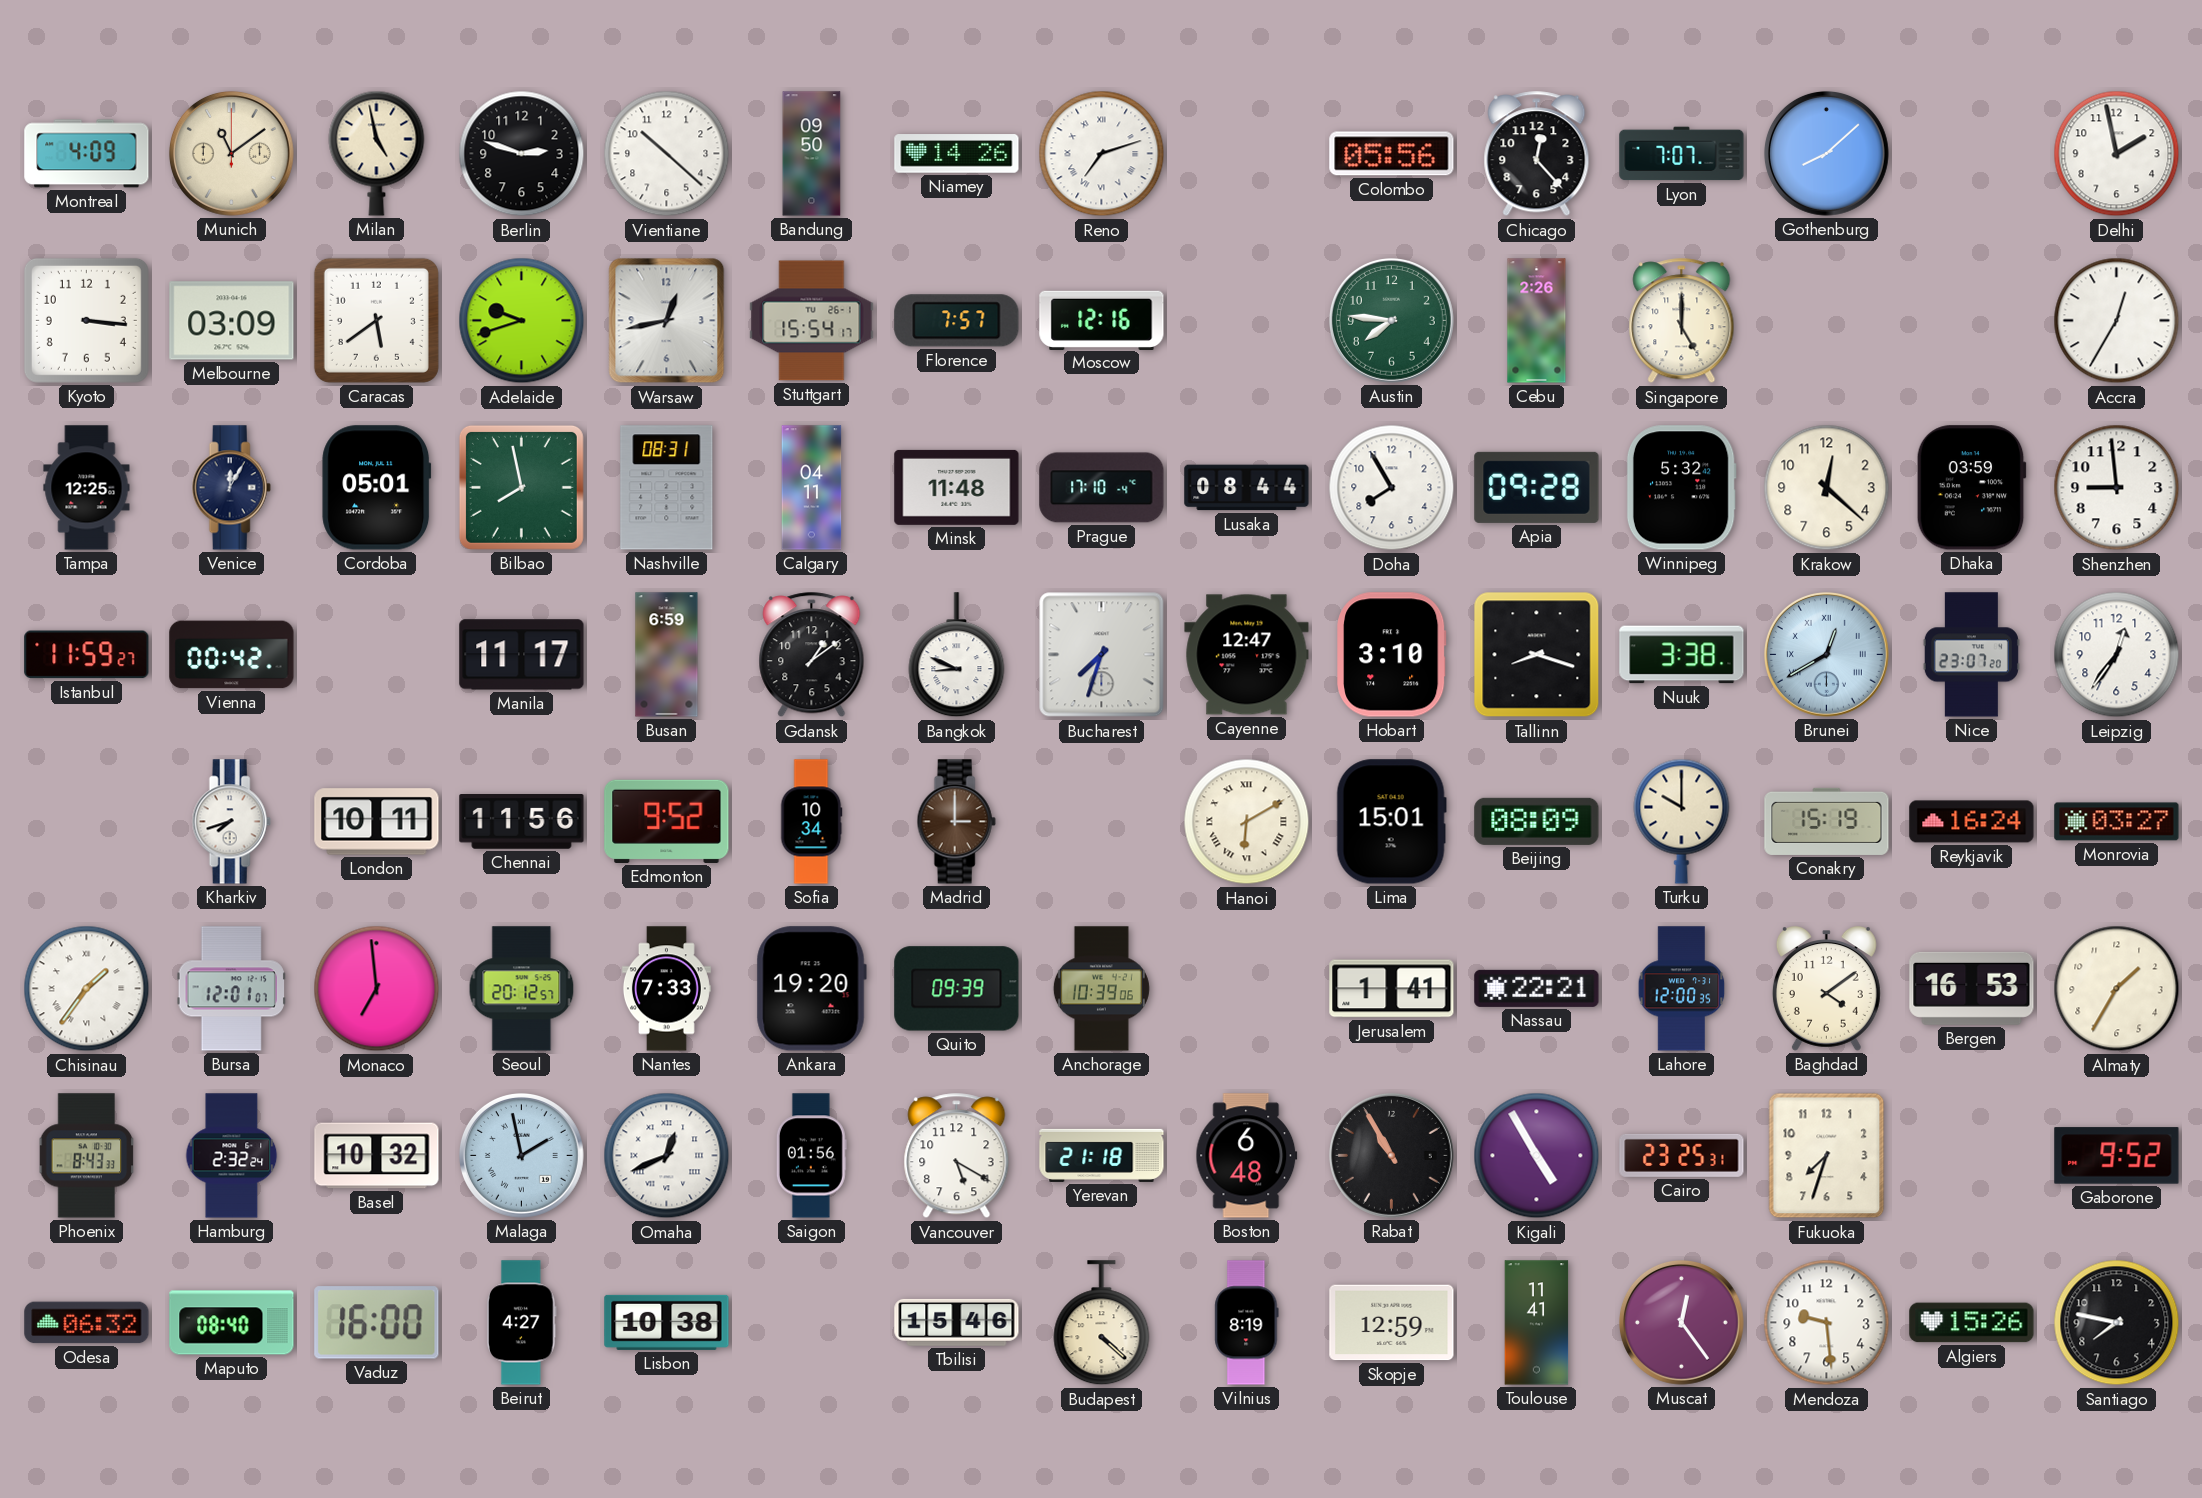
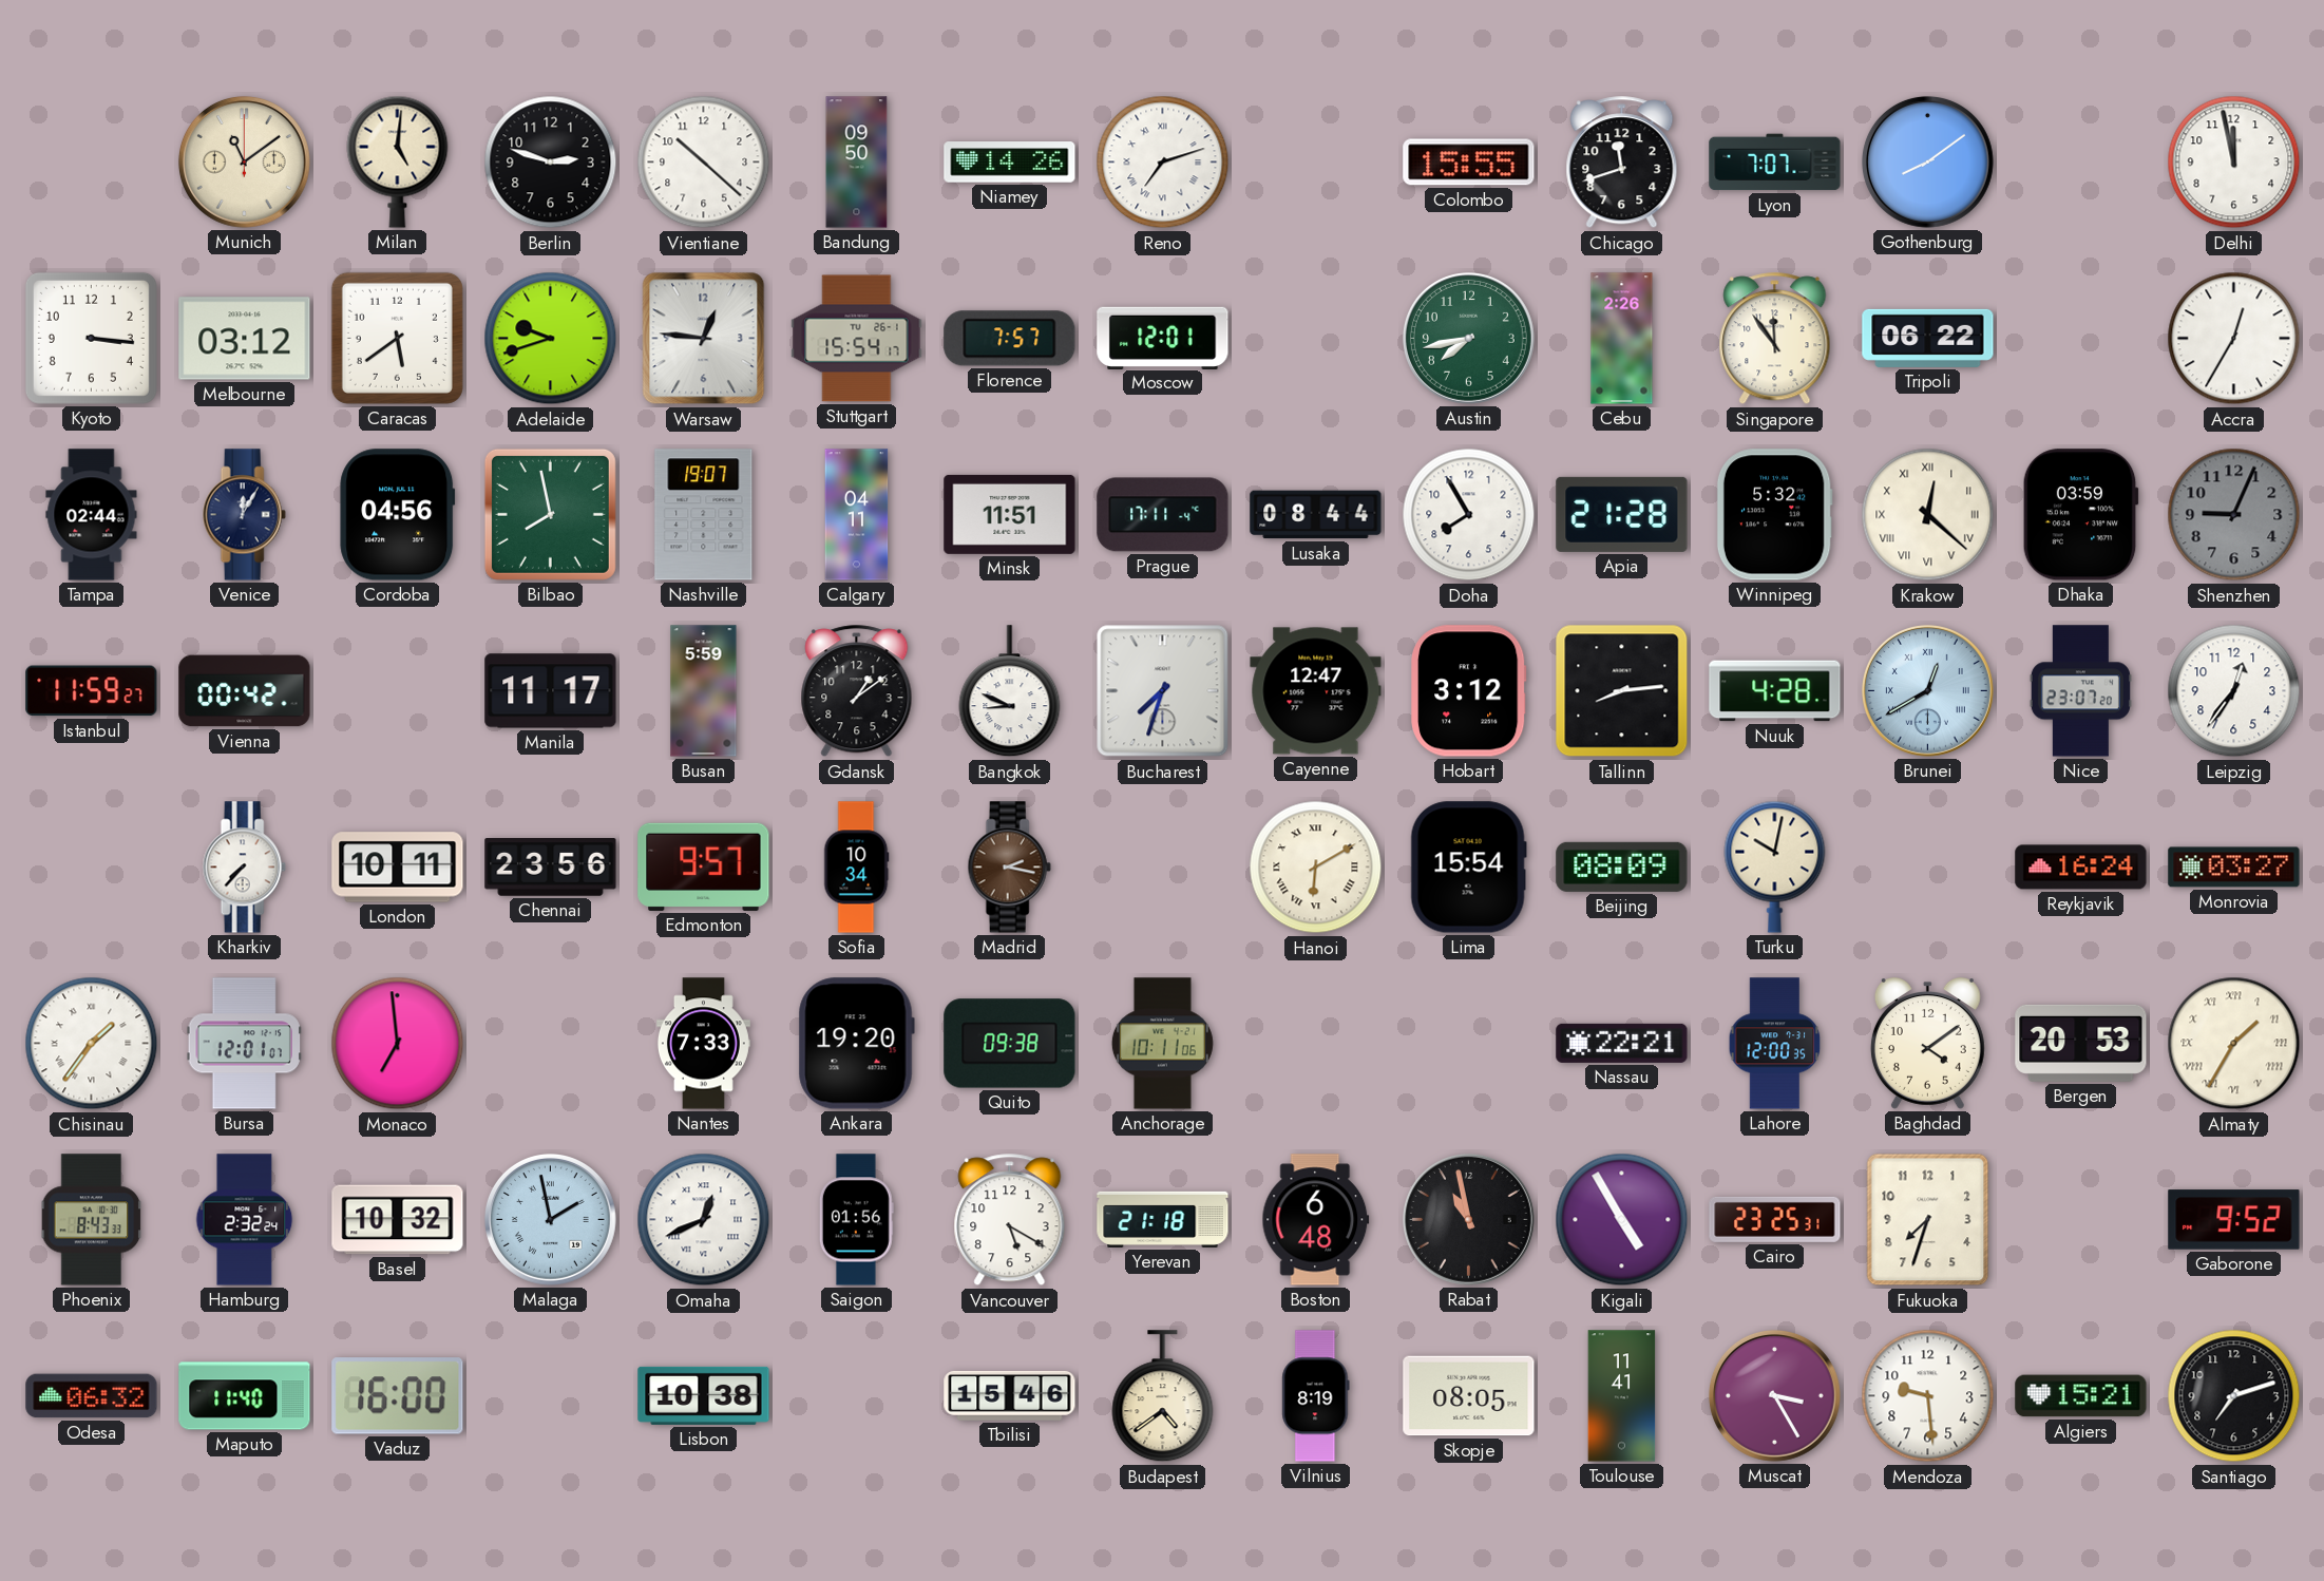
Montreal: 4:09 -> none
Milan: 4:58 -> 5:01
Colombo: 05:56 -> 15:55
Chicago: 12:23 -> 11:42
Gothenburg: 8:08 -> 8:09
Delhi: 1:58 -> 11:58
Melbourne: 03:09 -> 03:12
Warsaw: 12:43 -> 12:46
Moscow: 12:16 -> 12:01
Austin: 7:46 -> 7:43
Singapore: 5:00 -> 11:54
Tripoli: none -> 06:22
Tampa: 12:25 -> 02:44
Cordoba: 05:01 -> 04:56
Nashville: 08:31 -> 19:07
Minsk: 11:48 -> 11:51
Prague: 17:10 -> 17:11
Apia: 09:28 -> 21:28
Krakow numerals: Arabic -> Roman
Shenzhen: 8:59 -> 9:04
Shenzhen dial: white -> grey
Busan: 6:59 -> 5:59
Hobart: 3:10 -> 3:12
Tallinn: 8:18 -> 8:14
Nuuk: 3:38 -> 4:28
Kharkiv: 7:42 -> 7:37
Chennai: 11:56 -> 23:56
Edmonton: 9:52 -> 9:57
Madrid: 3:00 -> 2:17
Lima: 15:01 -> 15:54
Turku: 10:00 -> 10:02
Conakry: 15:19 -> none
Seoul: 20:12 -> none
Quito: 09:39 -> 09:38
Anchorage: 10:39 -> 10:11
Jerusalem: 1:41 -> none
Bergen: 16:53 -> 20:53
Almaty numerals: Arabic -> Roman
Rabat: 10:55 -> 10:58
Maputo: 08:40 -> 11:40
Beirut: 4:27 -> none
Budapest: 4:22 -> 4:39
Skopje: 12:59 -> 08:05
Muscat: 12:24 -> 3:25
Algiers: 15:26 -> 15:21
Santiago: 7:47 -> 7:12
